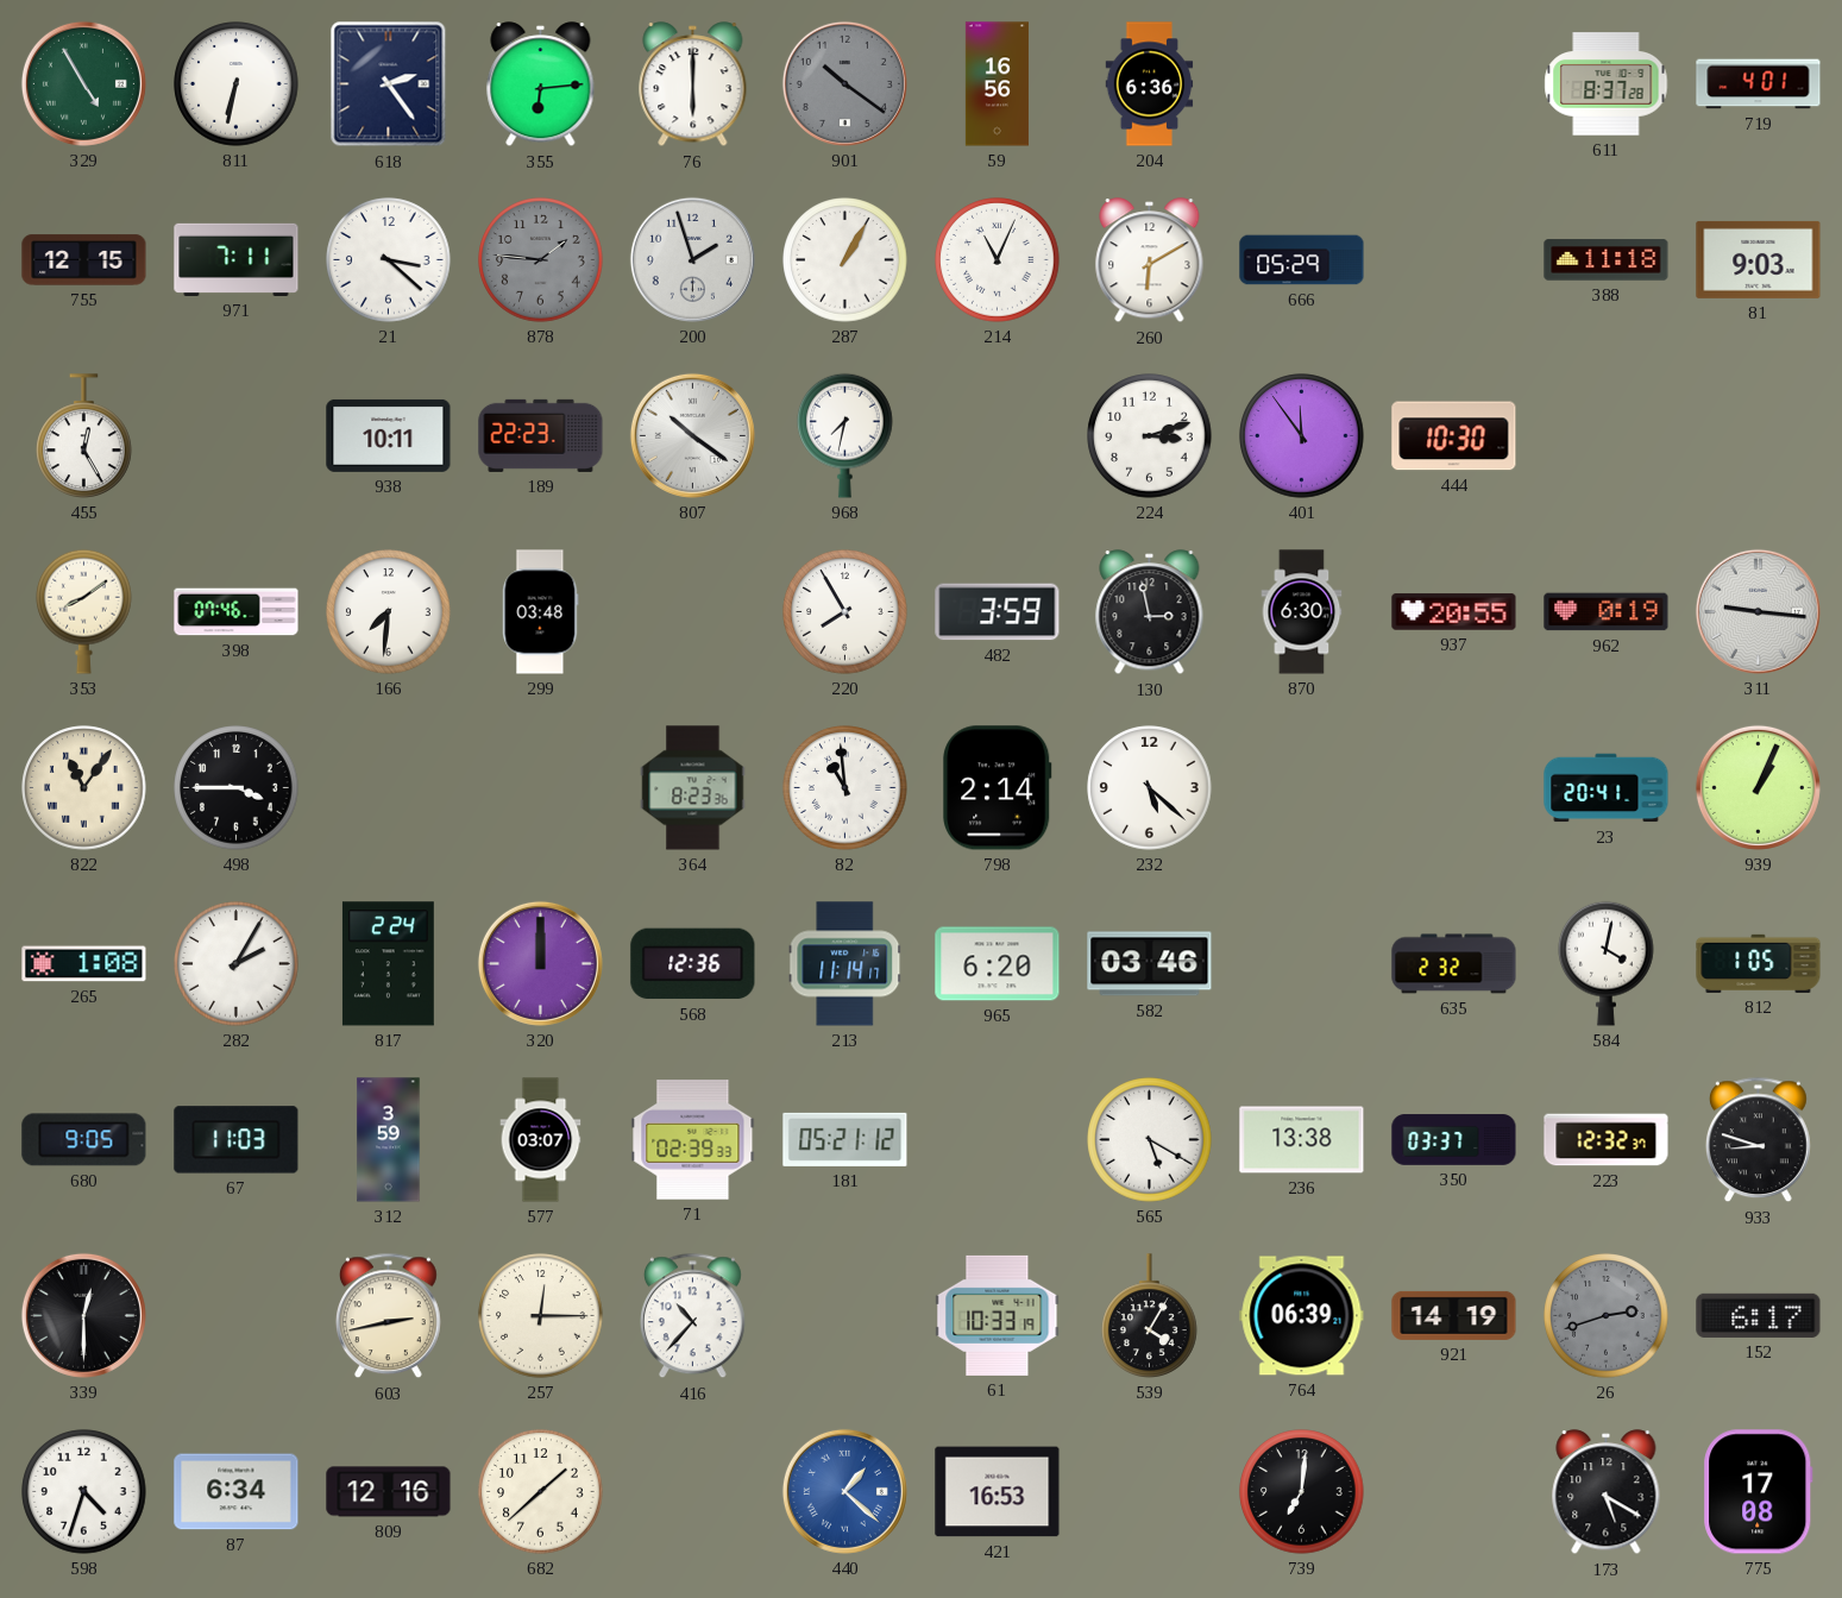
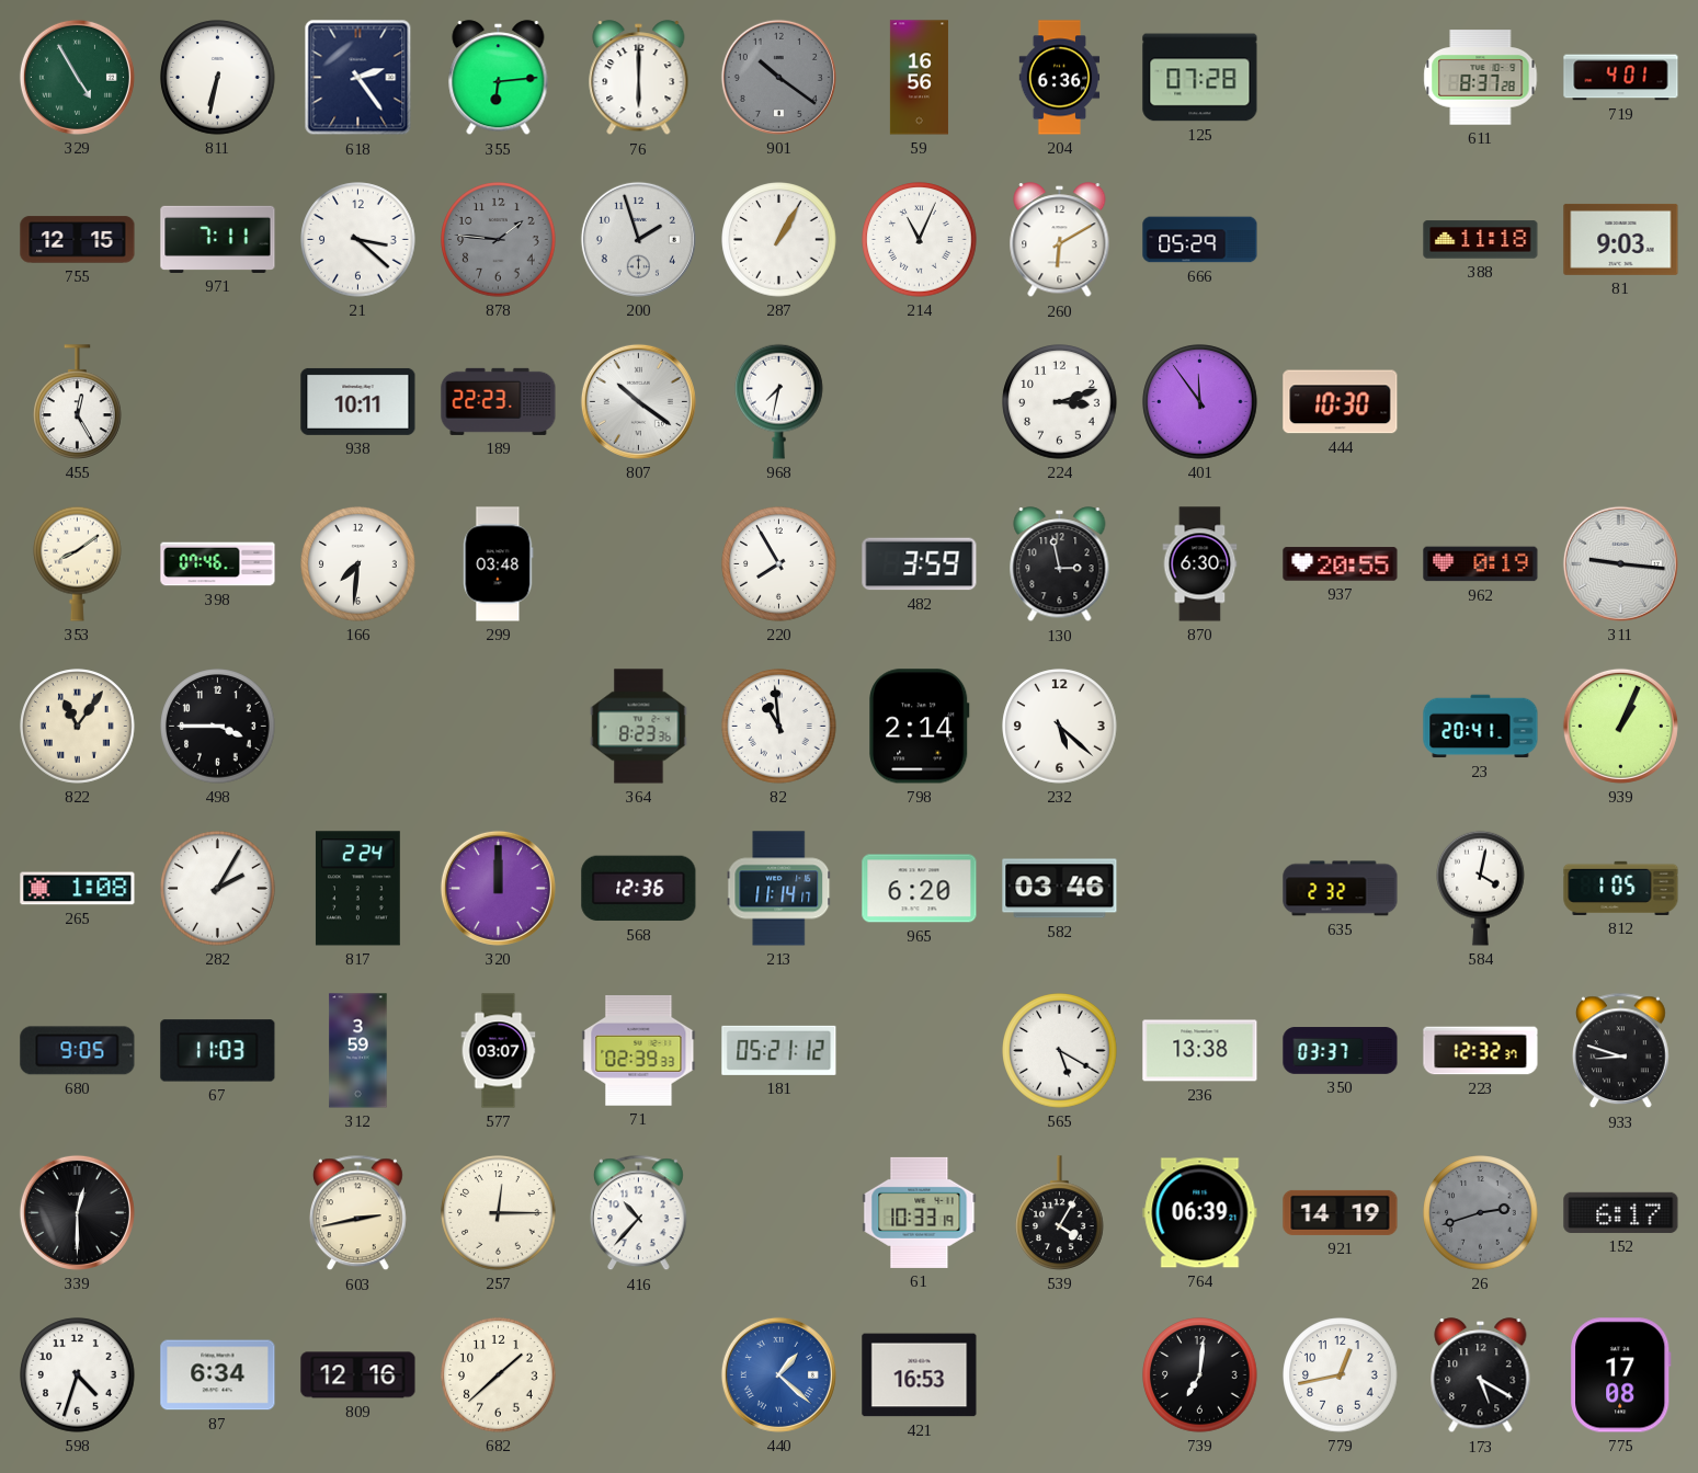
125: none -> 07:28
779: none -> 12:43
